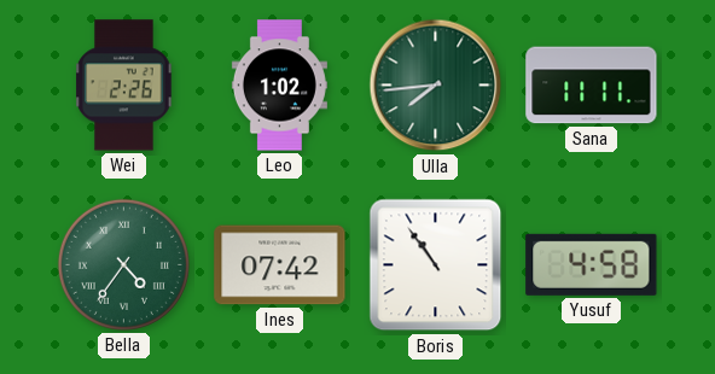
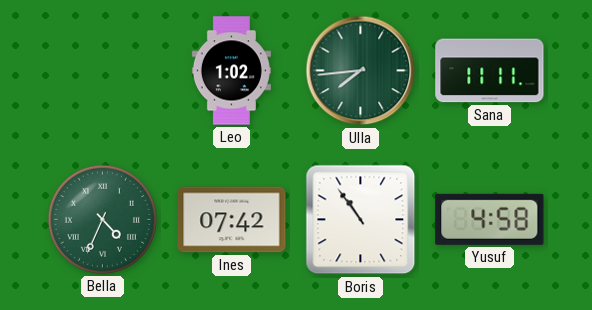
Wei: 2:26 -> none
Bella: 4:36 -> 4:34
